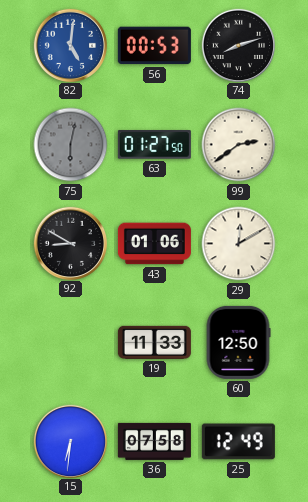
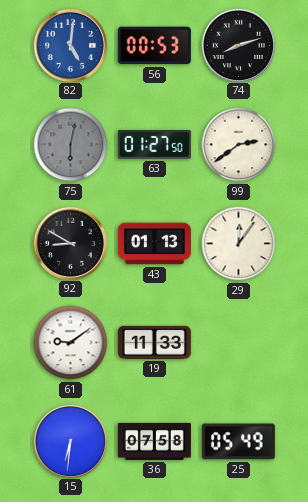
43: 01:06 -> 01:13
29: 12:10 -> 12:06
61: none -> 9:09
60: 12:50 -> none
25: 12:49 -> 05:49
